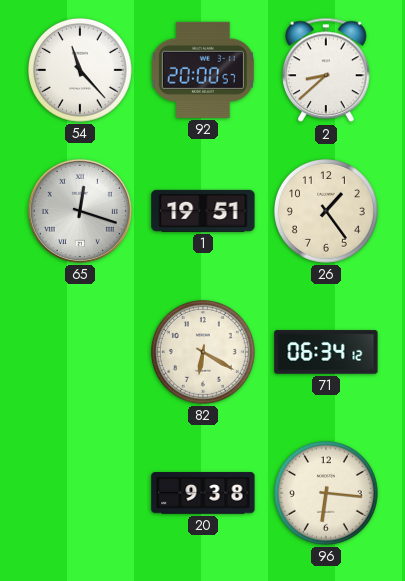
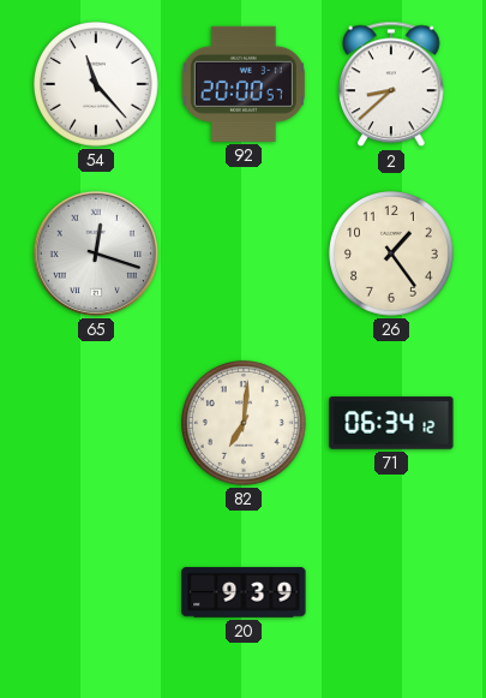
1: 19:51 -> none
82: 6:20 -> 7:01
20: 9:38 -> 9:39
96: 6:16 -> none
